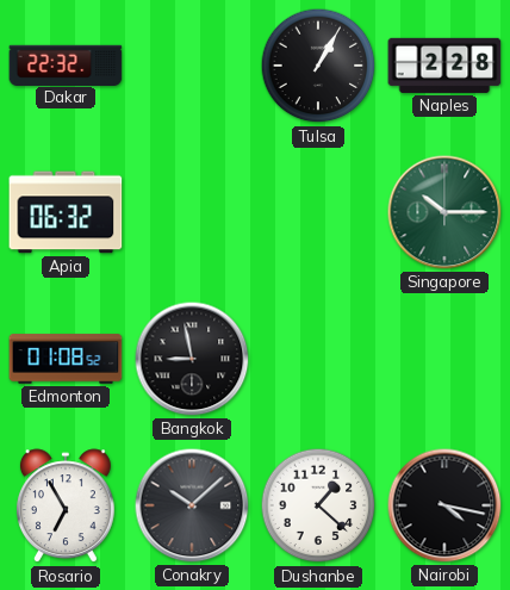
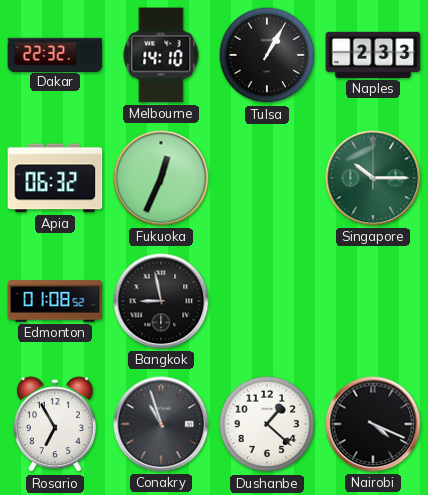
Melbourne: none -> 14:10
Naples: 2:28 -> 2:33
Fukuoka: none -> 12:34
Conakry: 10:08 -> 10:57
Nairobi: 4:17 -> 4:19
